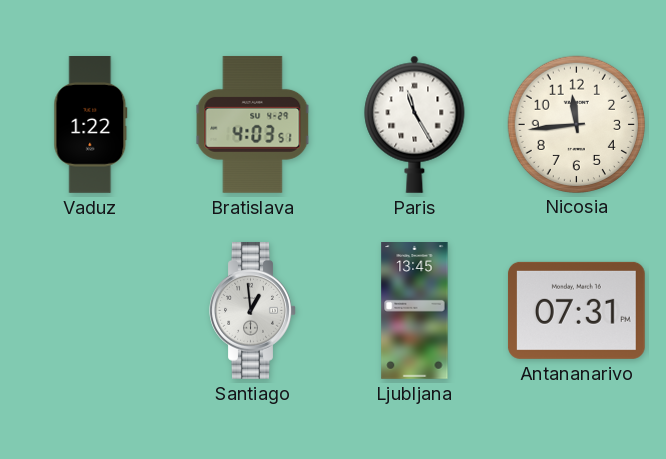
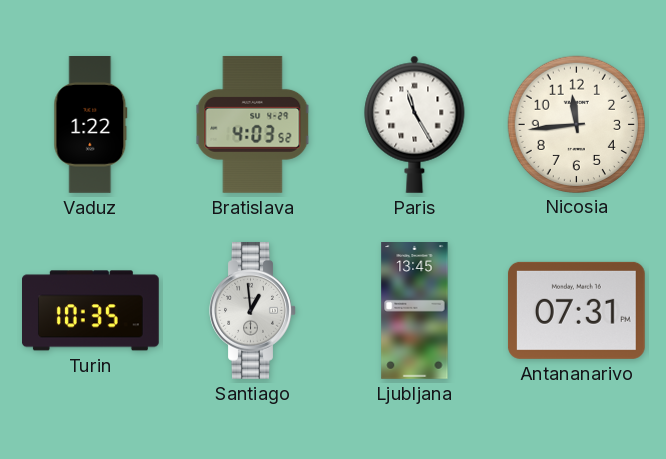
Bratislava: 4:03:51 -> 4:03:52
Turin: none -> 10:35
